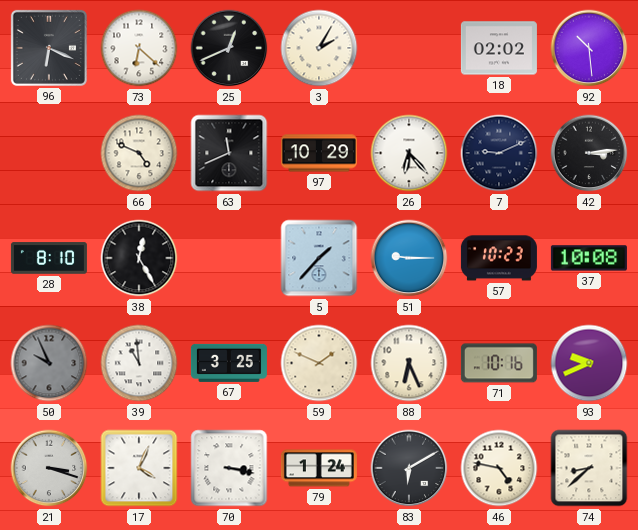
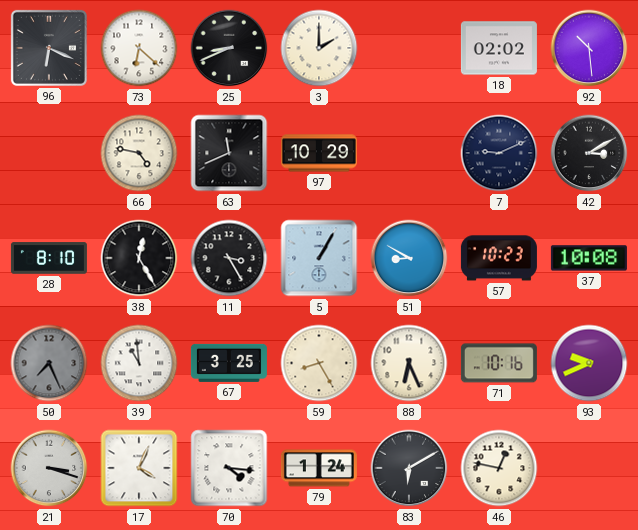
25: 12:41 -> 8:41
3: 2:05 -> 2:00
66: 4:49 -> 4:47
26: 6:23 -> none
42: 3:14 -> 3:10
11: none -> 3:25
5: 1:37 -> 1:05
51: 9:15 -> 8:50
50: 9:56 -> 7:26
59: 1:49 -> 8:25
70: 3:17 -> 4:16
46: 4:47 -> 12:47
74: 8:38 -> none
